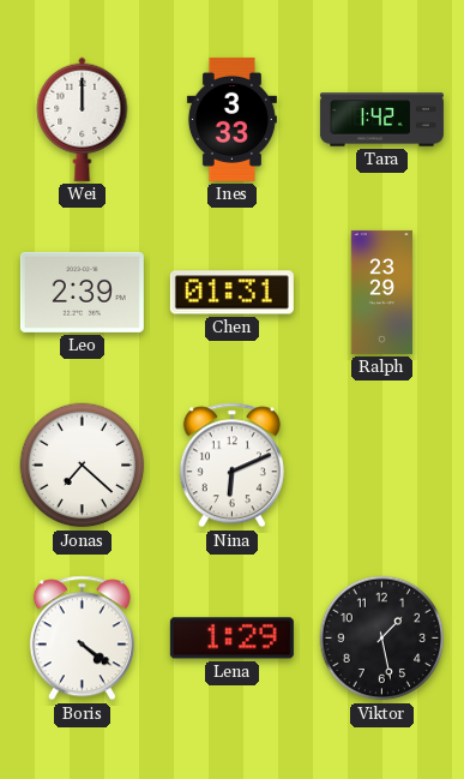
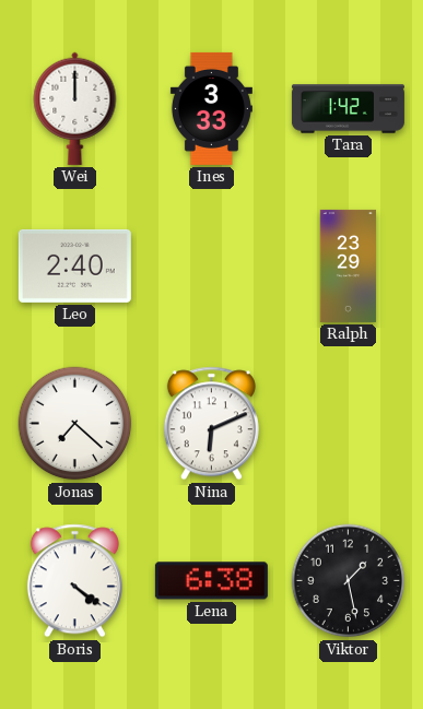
Leo: 2:39 -> 2:40
Chen: 01:31 -> none
Lena: 1:29 -> 6:38
